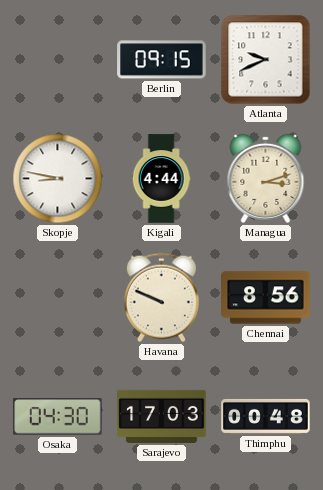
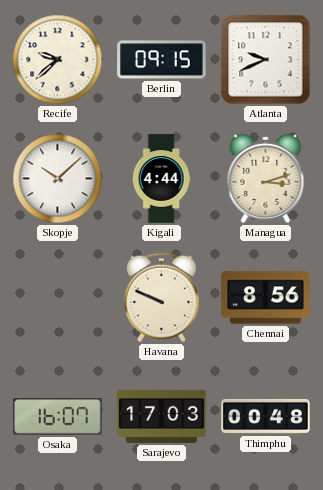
Recife: none -> 9:38
Skopje: 8:47 -> 10:08
Osaka: 04:30 -> 16:07
